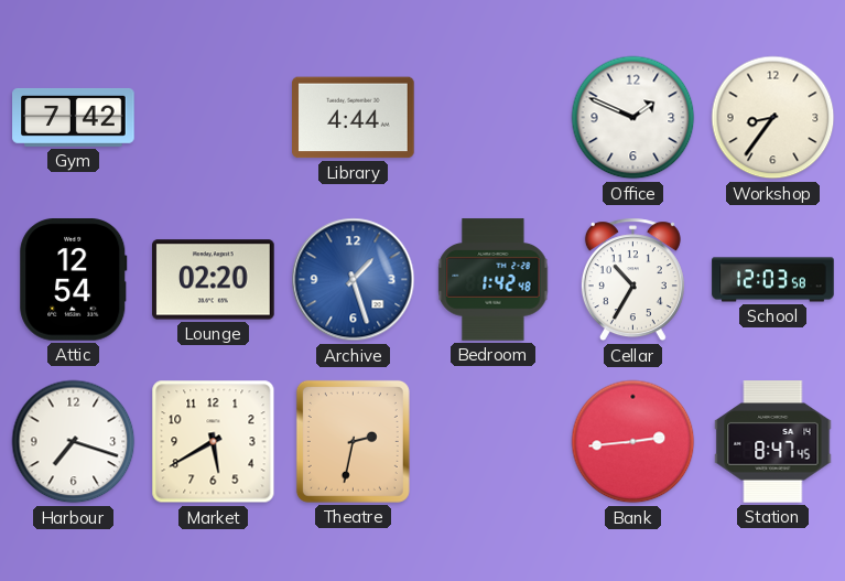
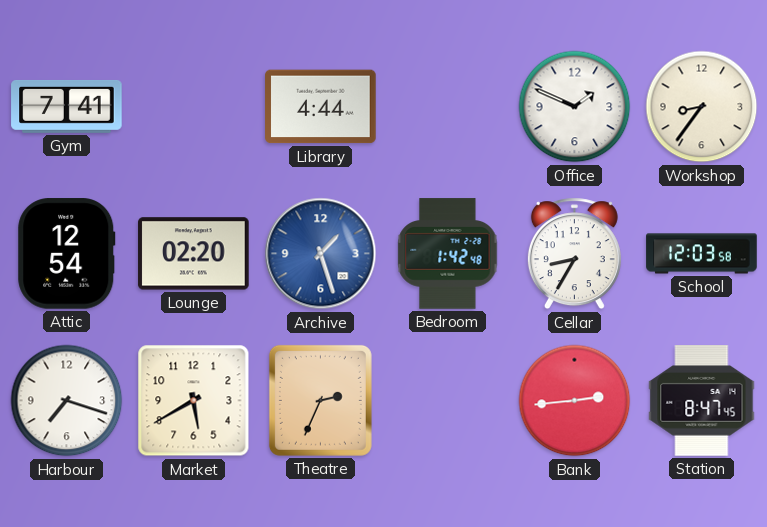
Gym: 7:42 -> 7:41
Cellar: 10:35 -> 8:35
Theatre: 2:32 -> 2:34
